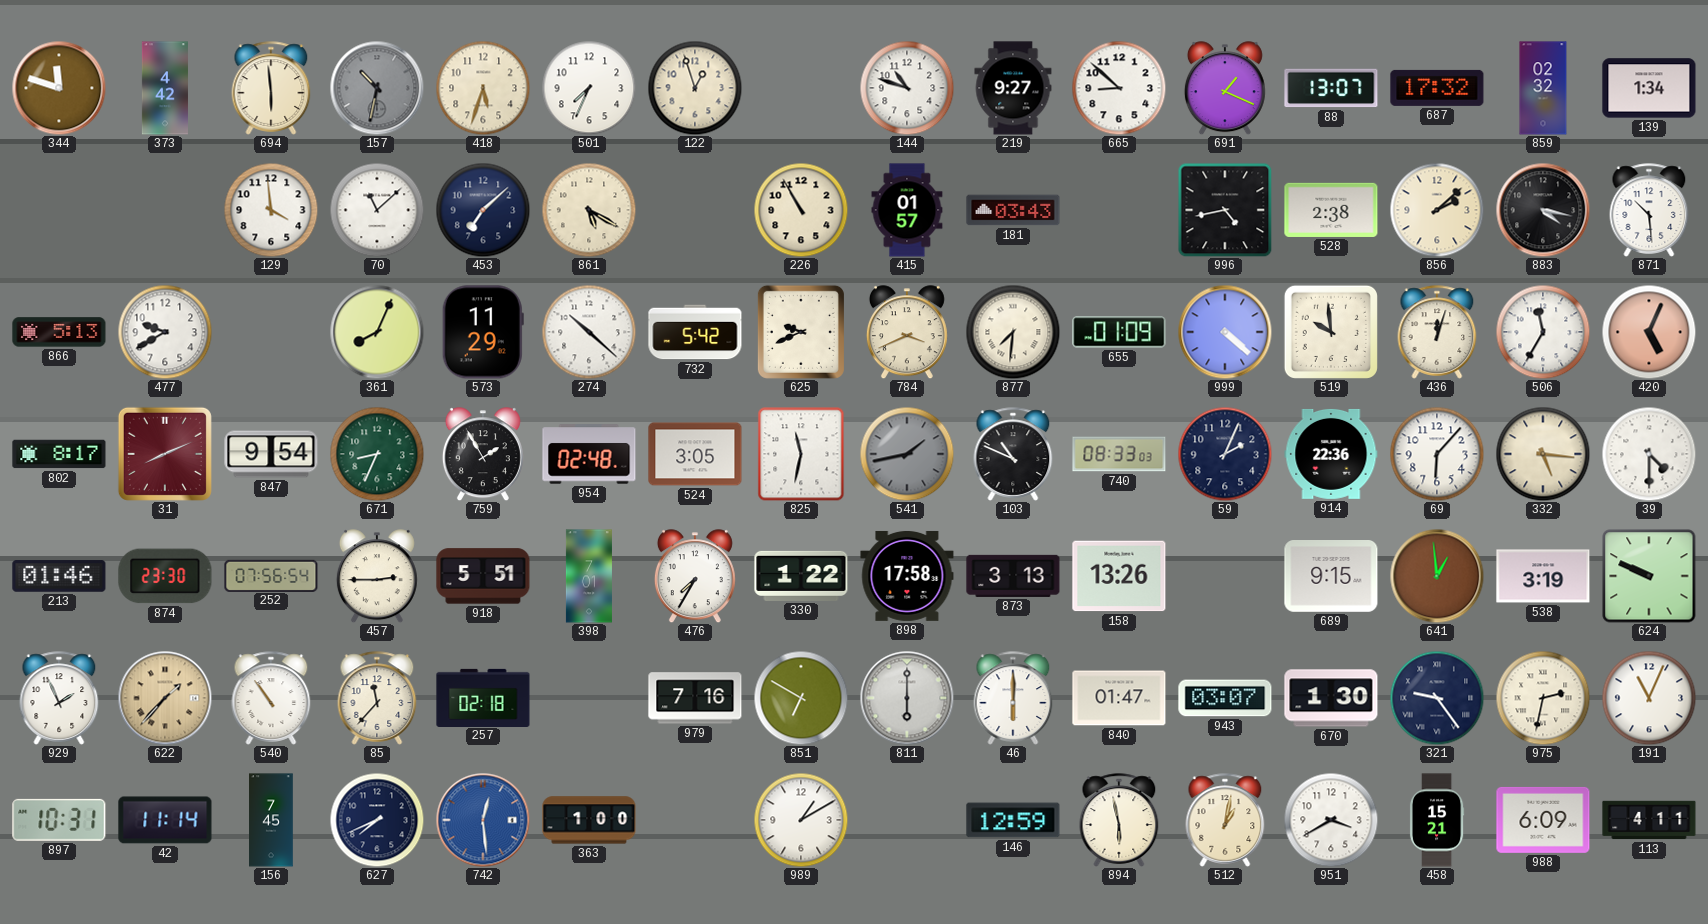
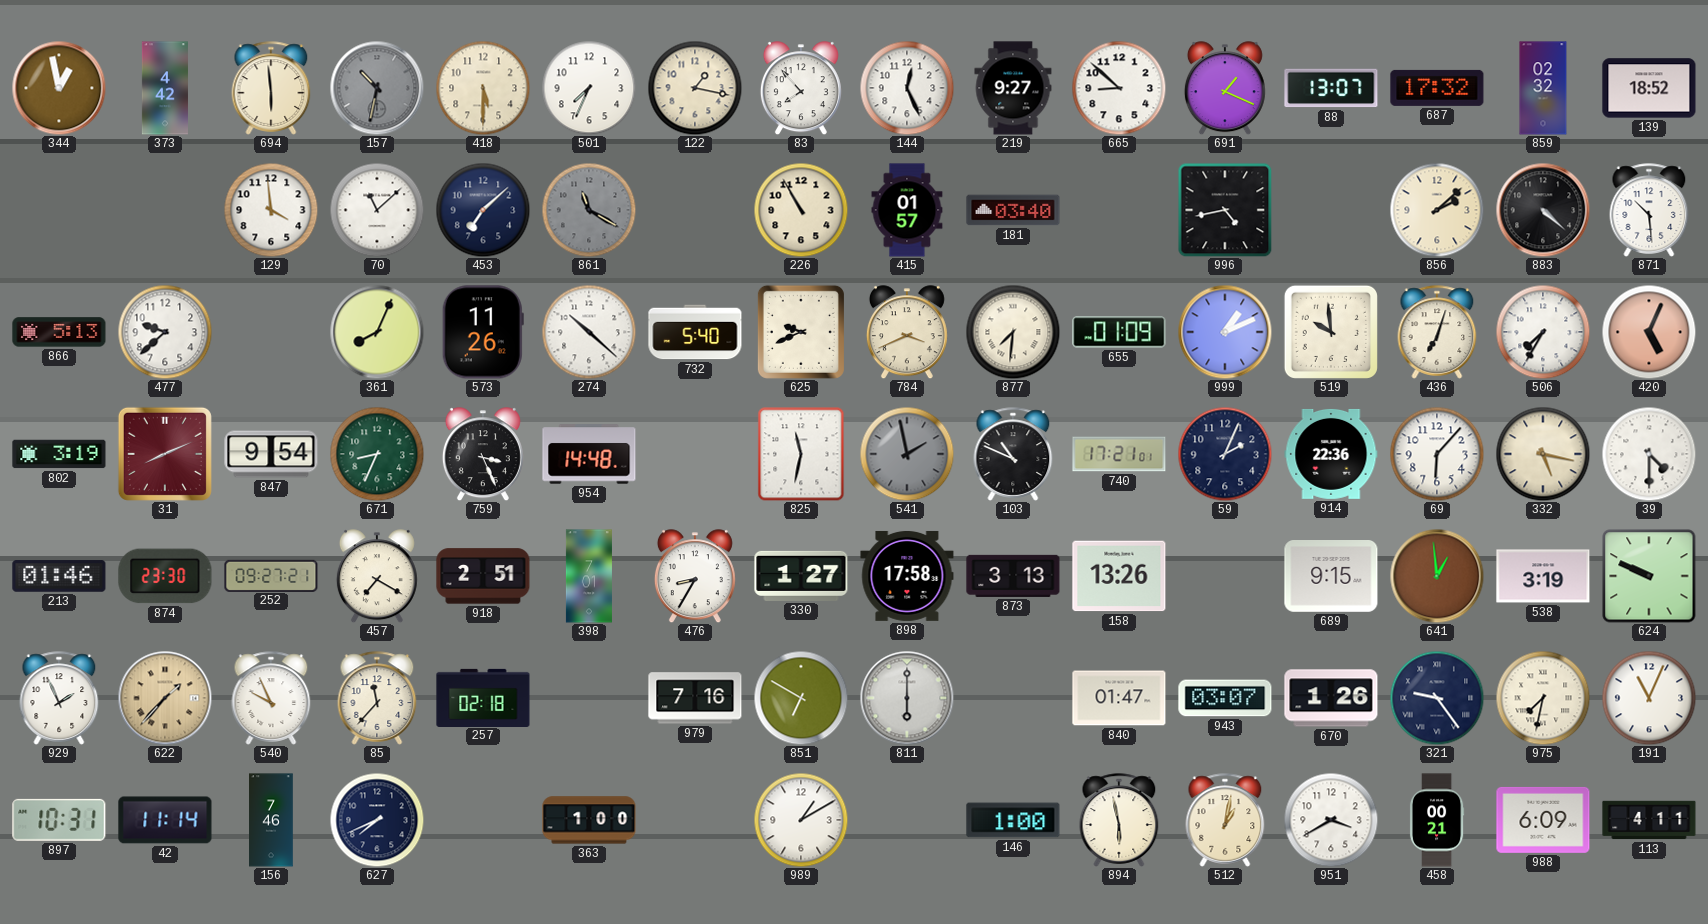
344: 11:48 -> 12:58
418: 5:33 -> 5:30
122: 12:57 -> 1:17
83: none -> 7:53
144: 10:48 -> 12:26
139: 1:34 -> 18:52
861: 5:20 -> 11:20
861 dial: cream -> grey
181: 03:43 -> 03:40
528: 2:38 -> none
883: 4:17 -> 4:22
477: 9:40 -> 9:38
573: 11:29 -> 11:26
732: 5:42 -> 5:40
999: 4:22 -> 1:11
436: 12:03 -> 7:03
506: 11:35 -> 7:35
802: 8:17 -> 3:19
759: 1:55 -> 3:26
954: 02:48 -> 14:48
524: 3:05 -> none
541: 1:43 -> 1:58
740: 08:33 -> 17:21
332: 5:16 -> 5:17
252: 07:56 -> 09:27
457: 2:45 -> 7:20
918: 5:51 -> 2:51
476: 7:35 -> 8:35
330: 1:22 -> 1:27
540: 10:54 -> 9:56
46: 6:00 -> none
670: 1:30 -> 1:26
975: 2:32 -> 7:32
156: 7:45 -> 7:46
742: 12:29 -> none
146: 12:59 -> 1:00
458: 15:21 -> 00:21
